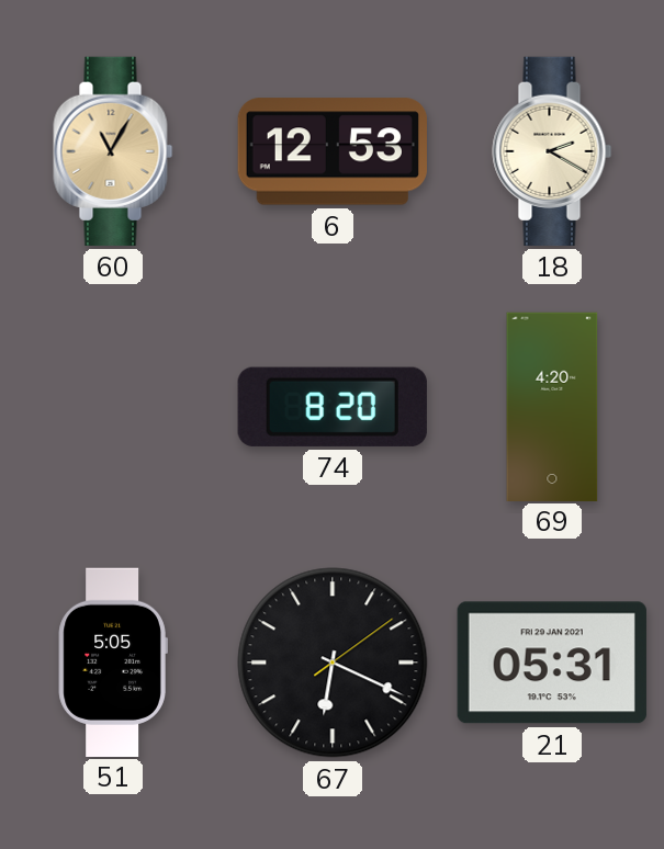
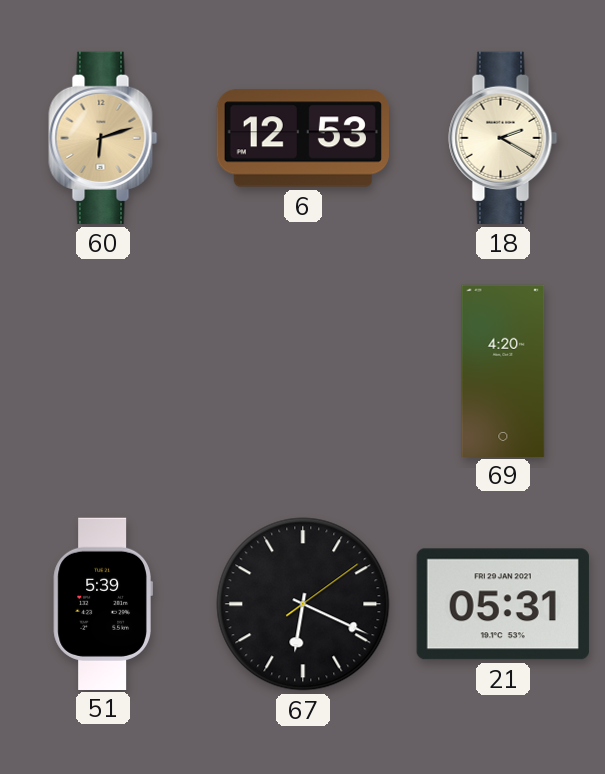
60: 11:05 -> 6:12
74: 8:20 -> none
51: 5:05 -> 5:39
